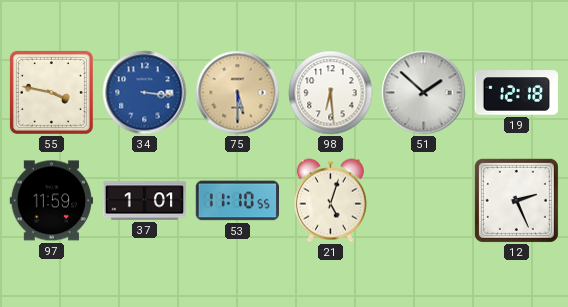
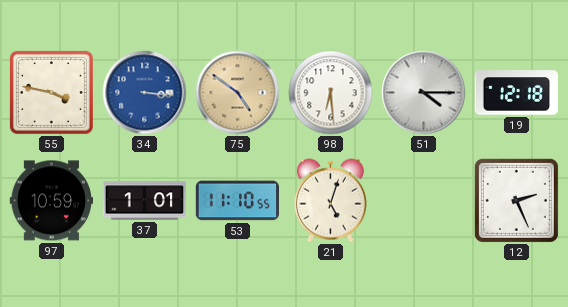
75: 5:30 -> 4:51
51: 1:52 -> 4:15
97: 11:59 -> 10:59
